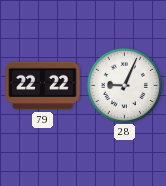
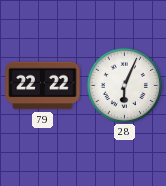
28: 9:04 -> 6:04
